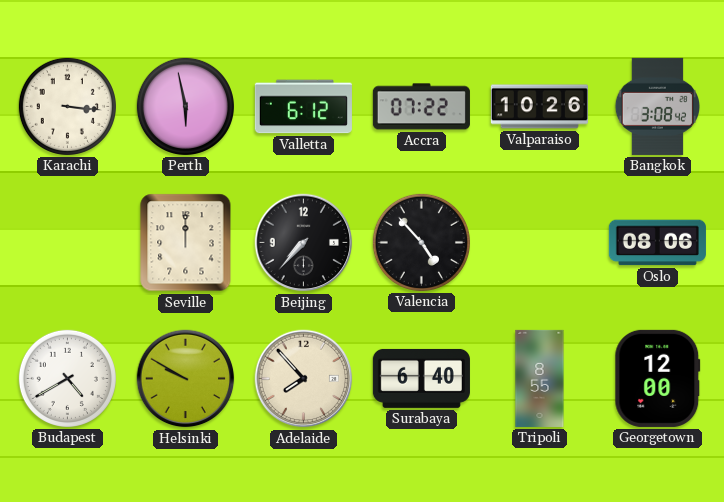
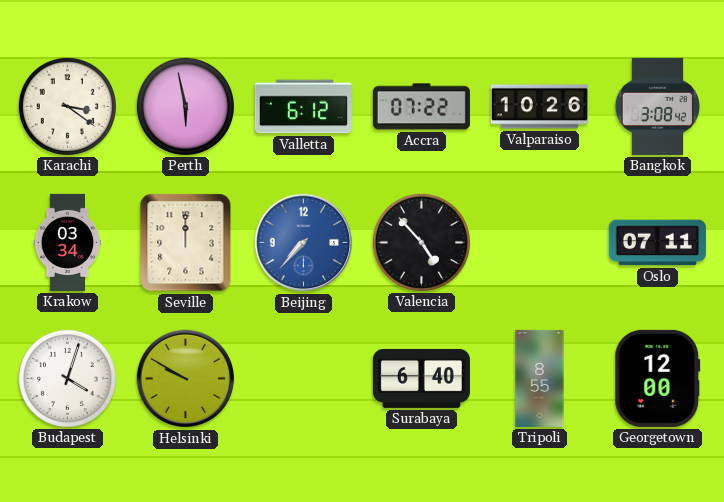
Karachi: 3:16 -> 3:21
Krakow: none -> 03:34
Beijing dial: black -> blue
Oslo: 08:06 -> 07:11
Budapest: 4:40 -> 4:03
Adelaide: 7:53 -> none
